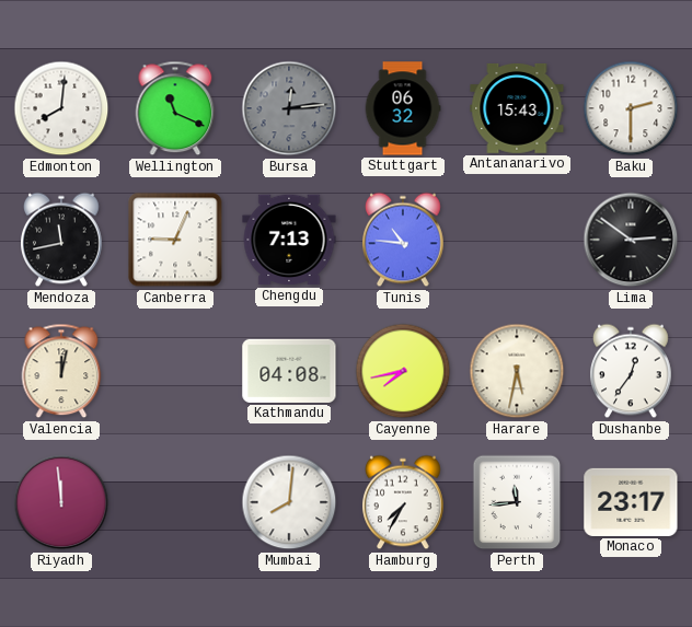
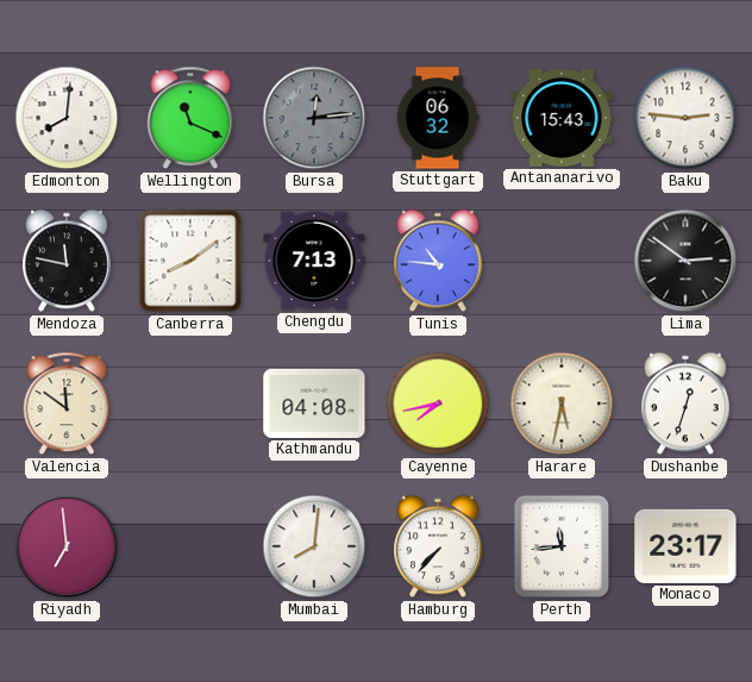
Baku: 2:30 -> 2:46
Mendoza: 11:43 -> 11:47
Canberra: 9:04 -> 8:09
Valencia: 12:02 -> 11:51
Dushanbe: 12:36 -> 12:33
Riyadh: 11:59 -> 6:59
Hamburg: 7:35 -> 7:37
